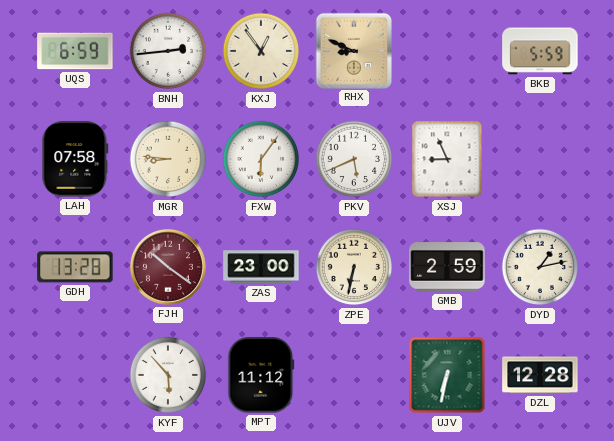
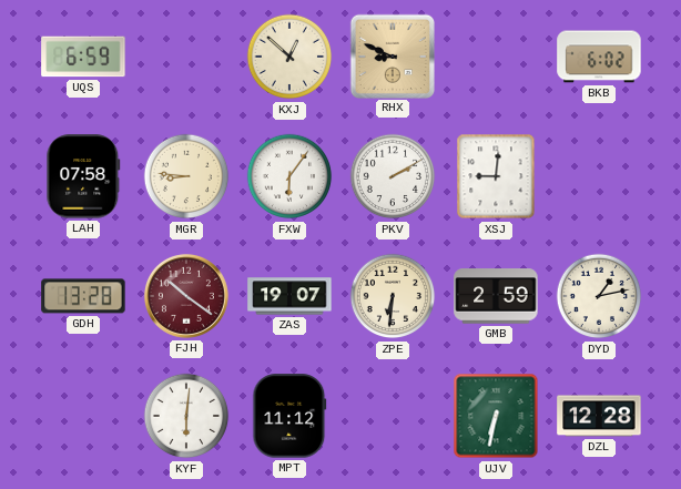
BNH: 2:44 -> none
KXJ: 12:54 -> 12:52
BKB: 5:59 -> 6:02
PKV: 5:41 -> 2:10
XSJ: 8:56 -> 9:01
ZAS: 23:00 -> 19:07
ZPE: 6:32 -> 6:31
KYF: 5:53 -> 6:01
